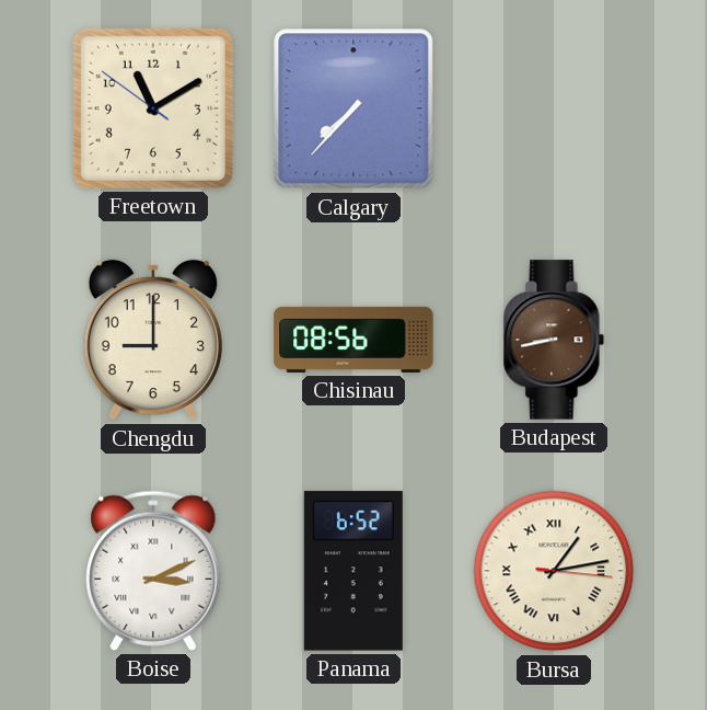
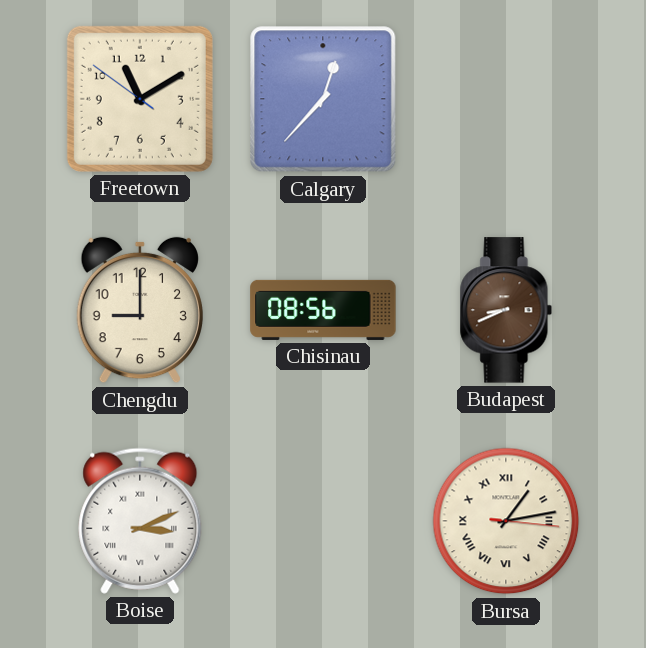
Calgary: 7:37 -> 12:37
Budapest: 8:43 -> 8:41
Panama: 6:52 -> none
